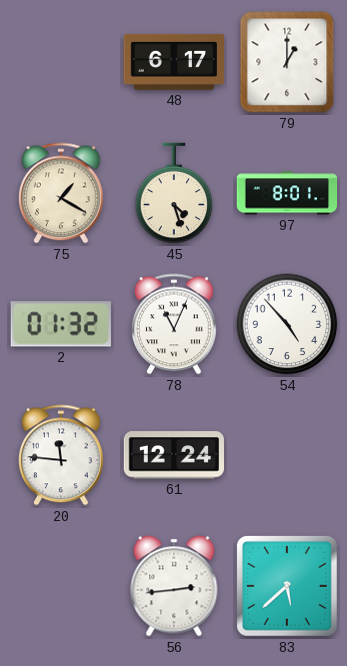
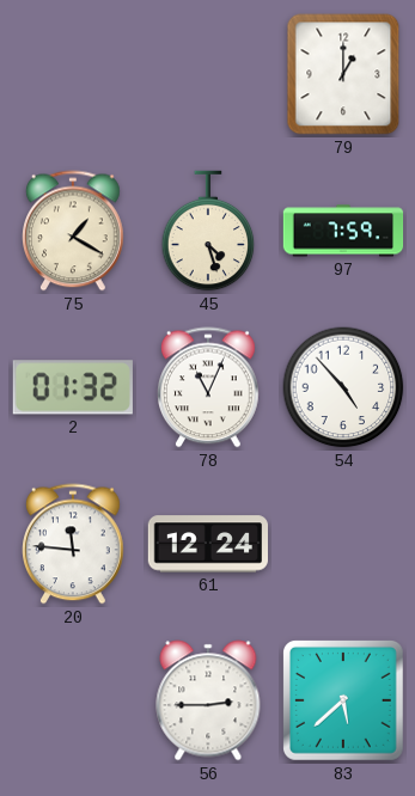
48: 6:17 -> none
97: 8:01 -> 7:59
56: 2:44 -> 2:45
